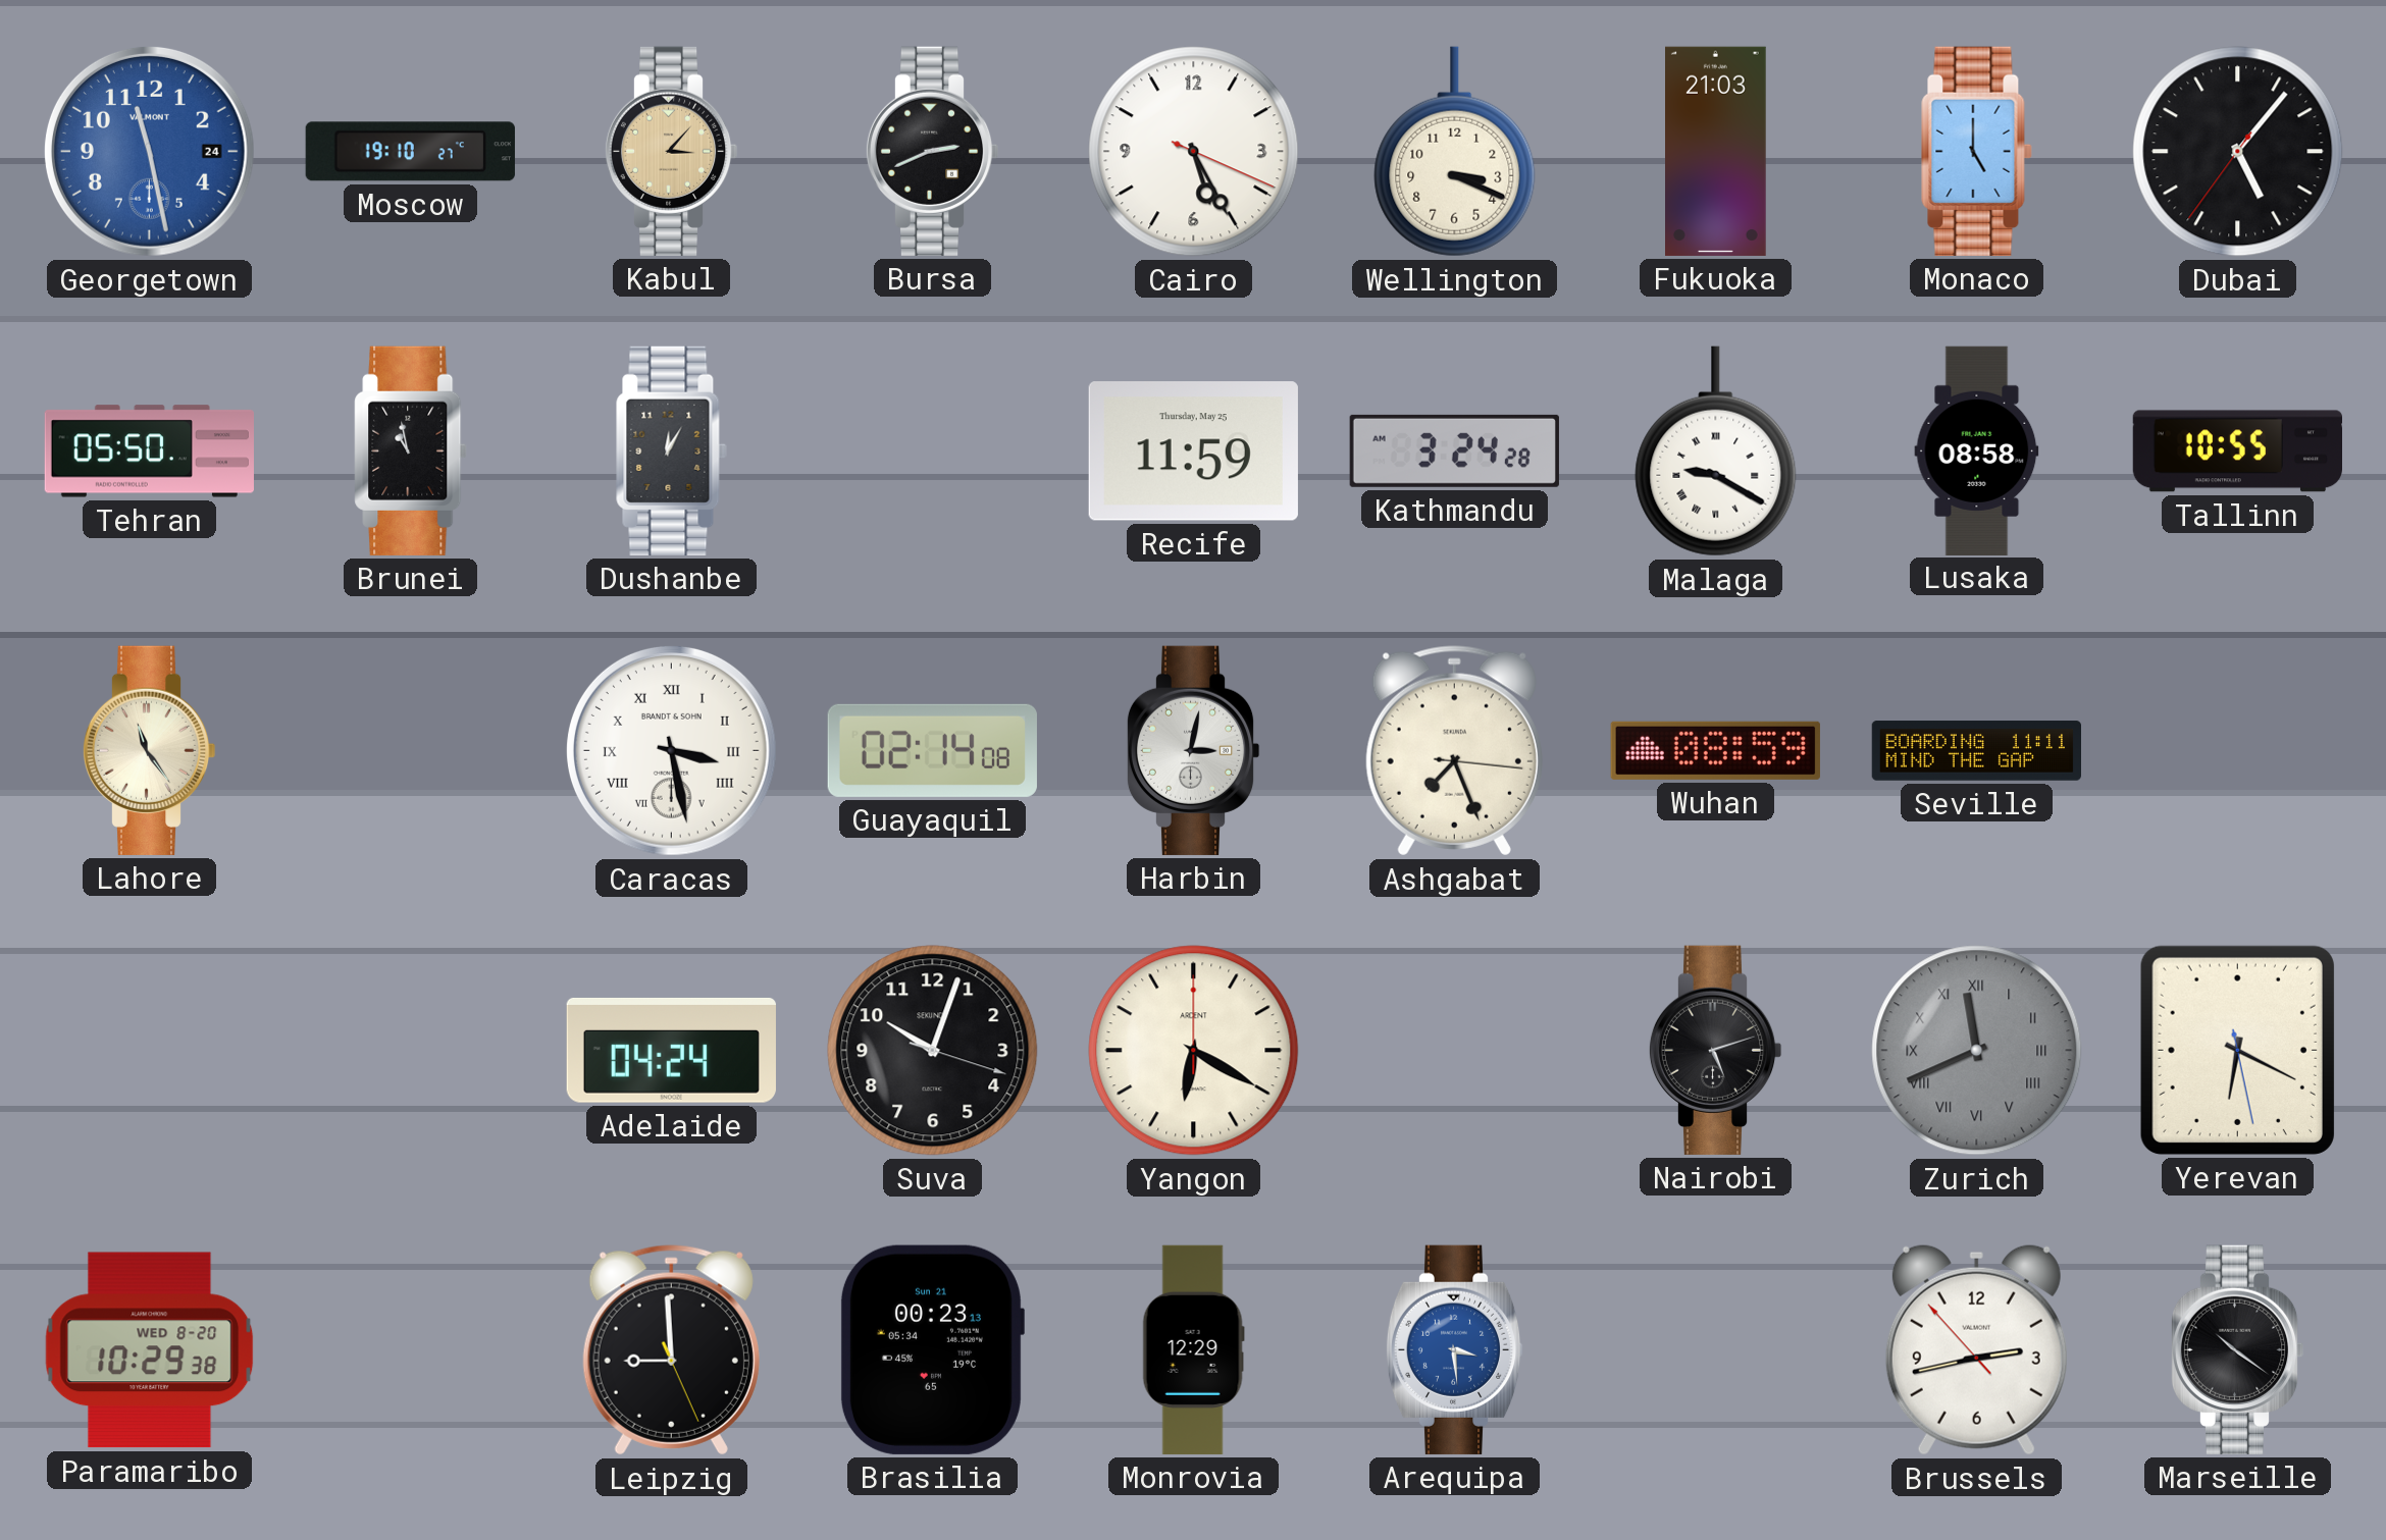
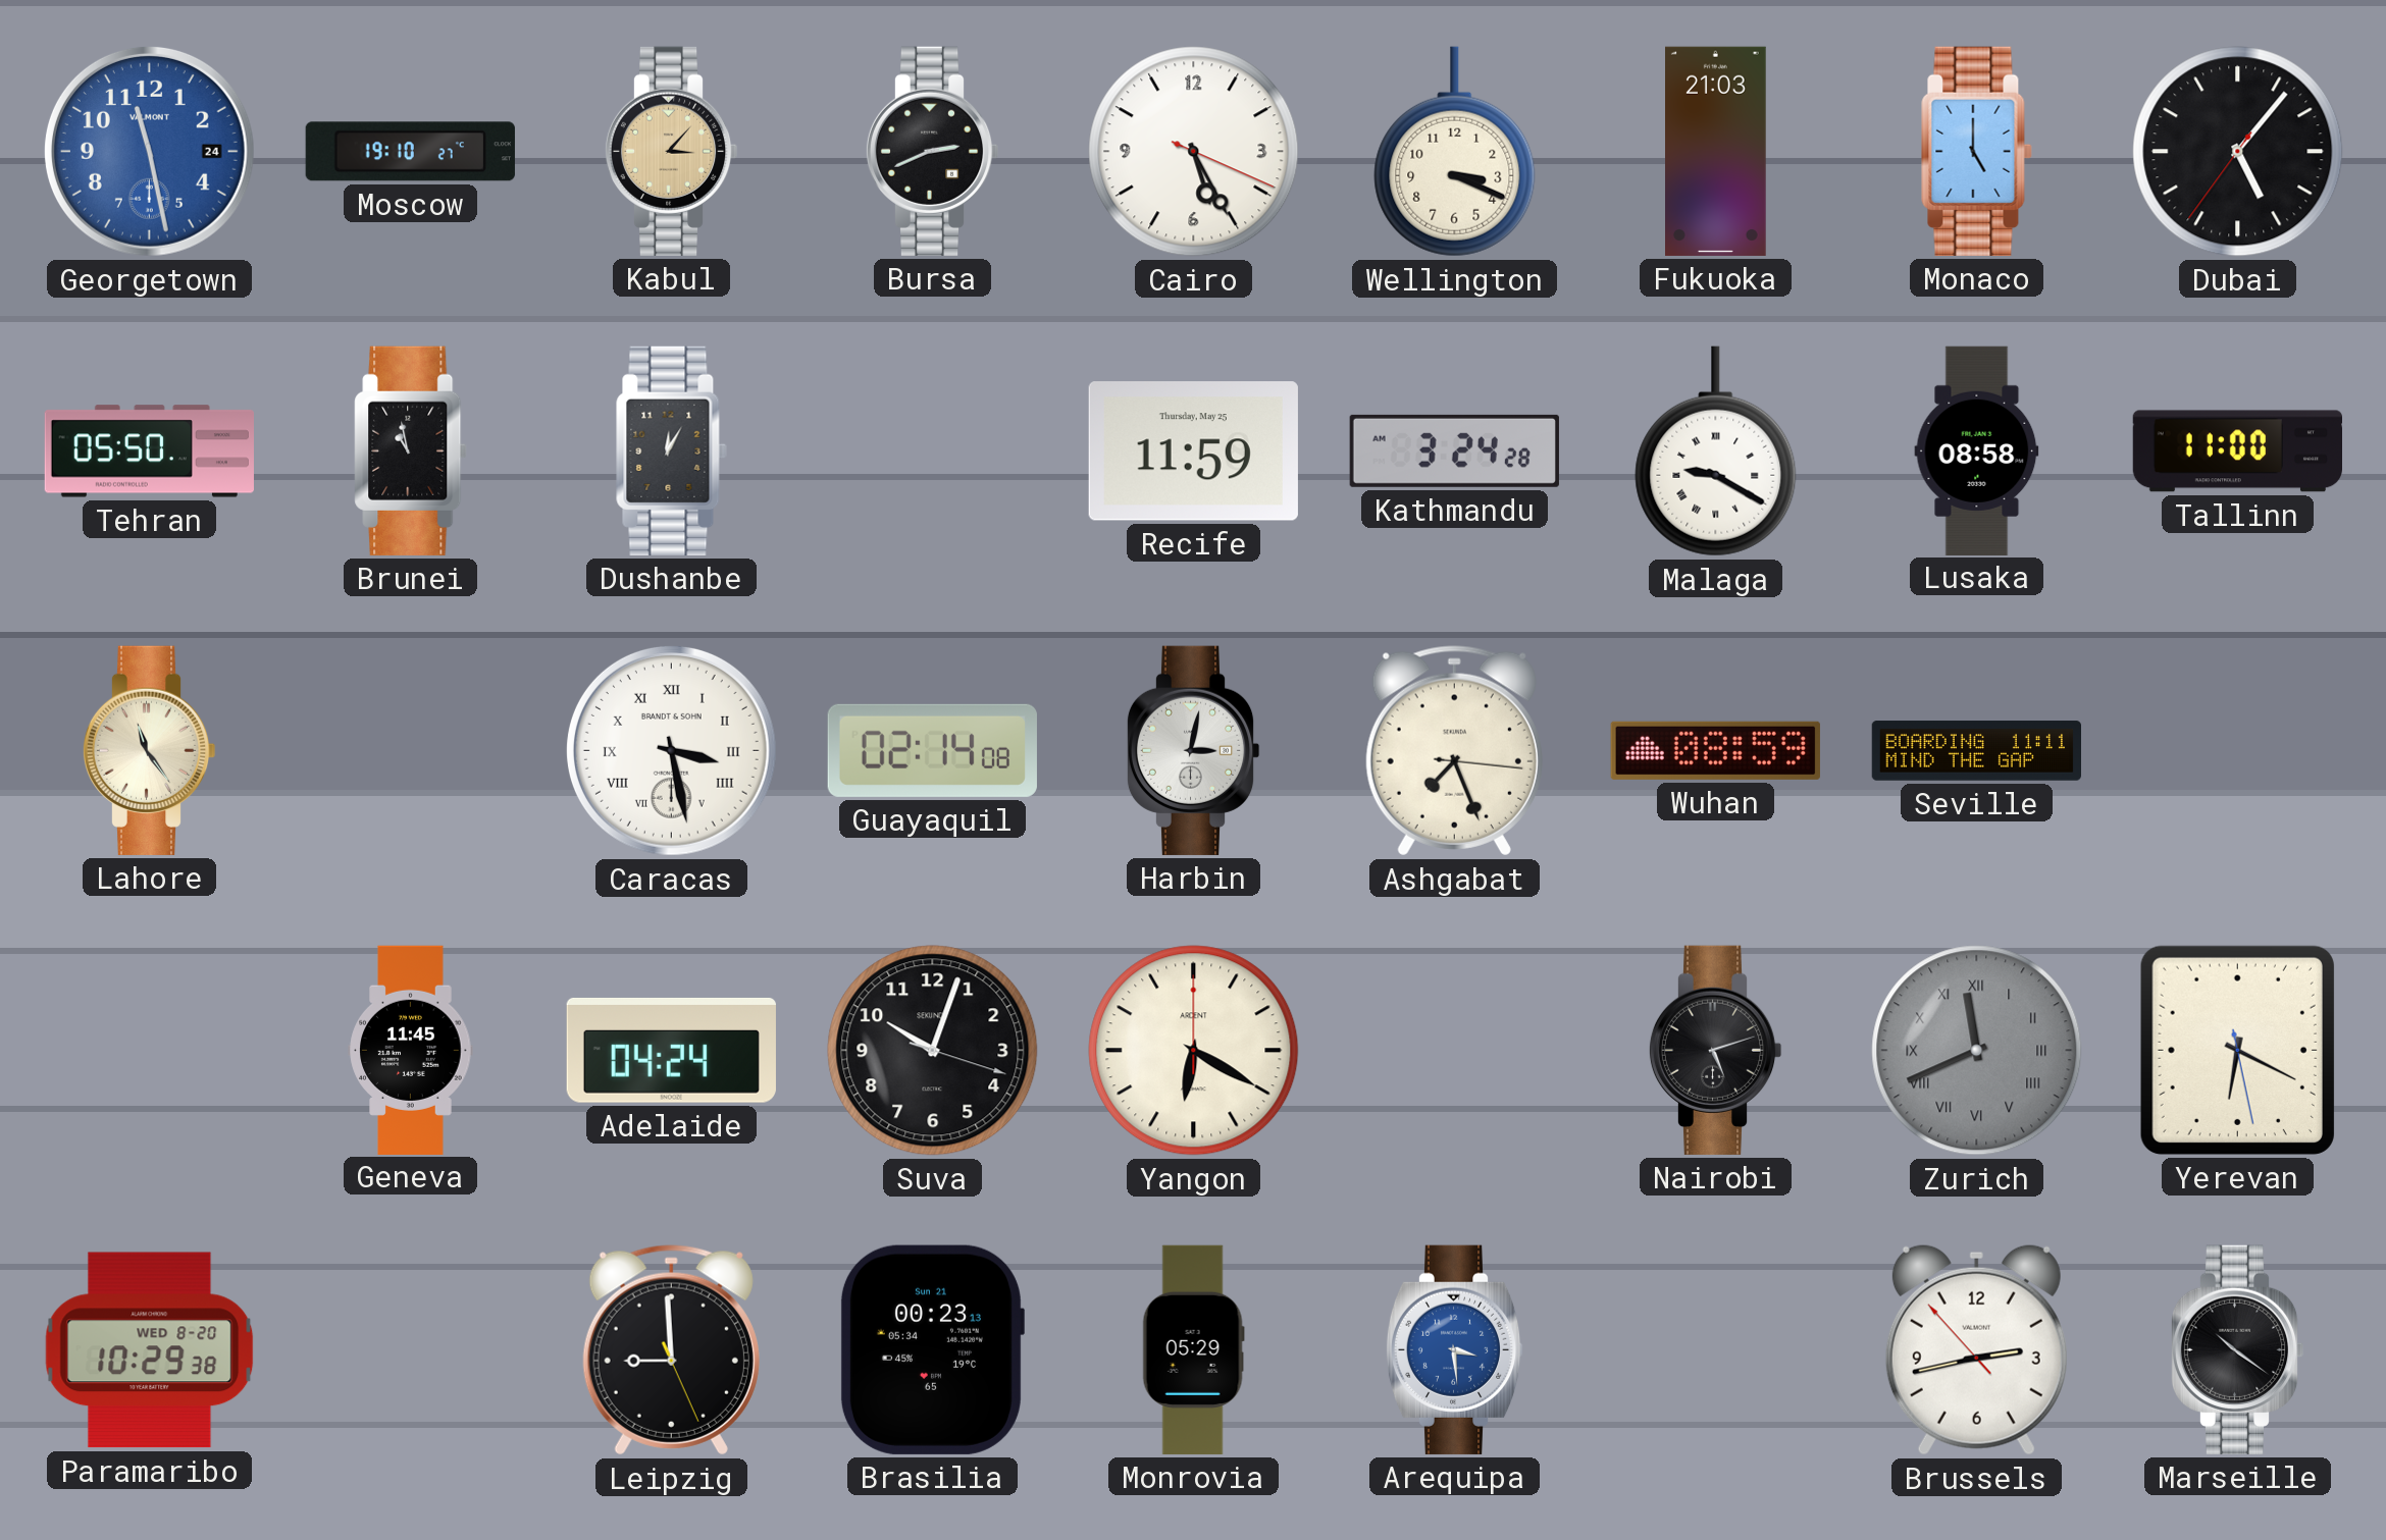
Tallinn: 10:55 -> 11:00
Geneva: none -> 11:45
Monrovia: 12:29 -> 05:29
